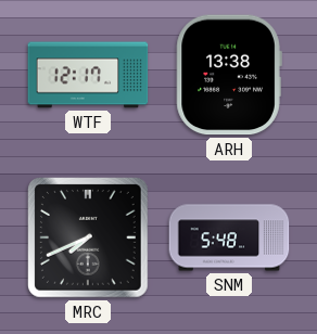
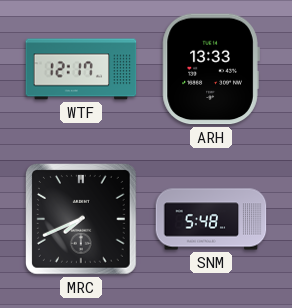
ARH: 13:38 -> 13:33
